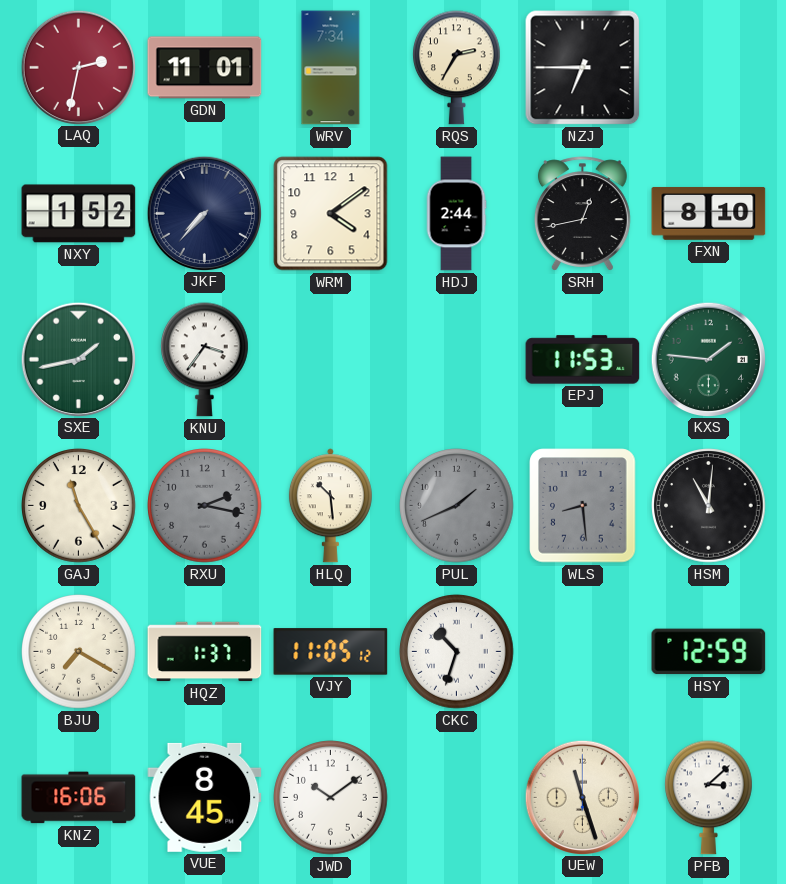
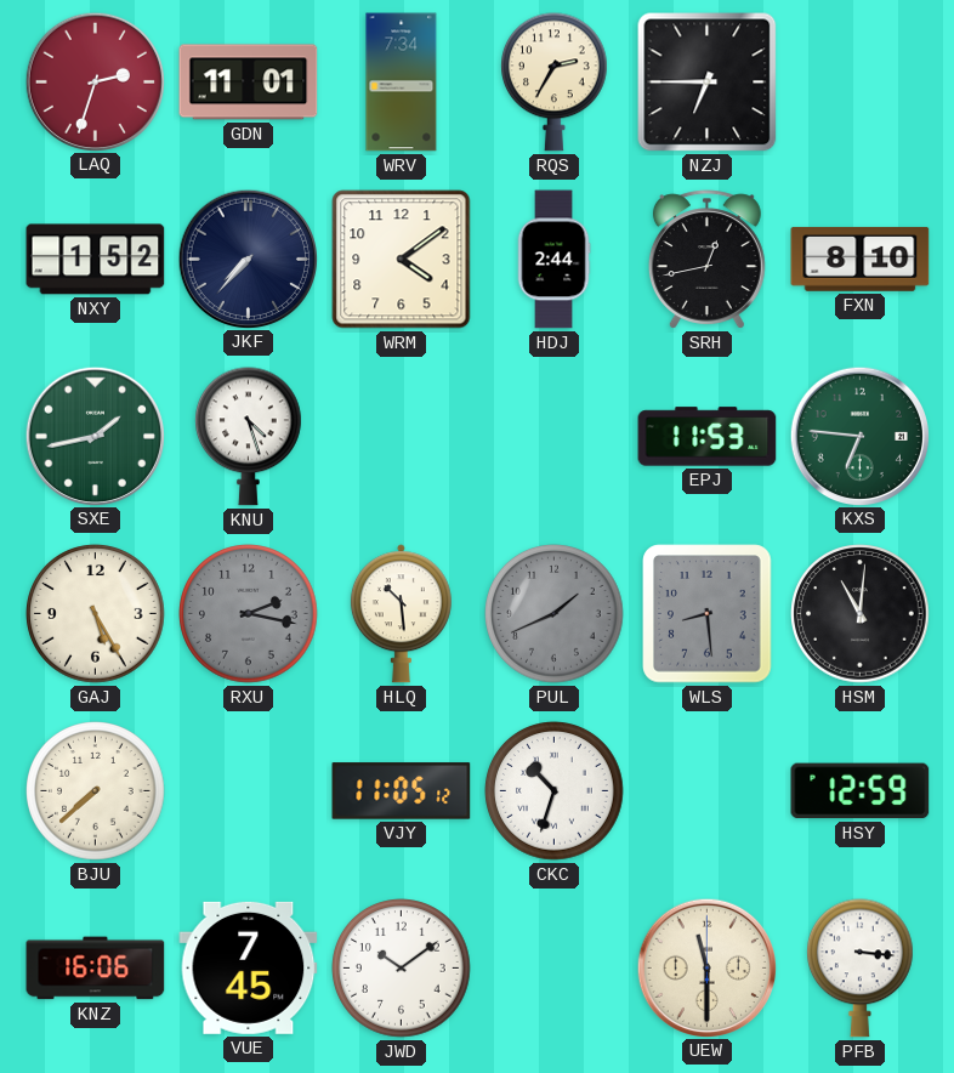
LAQ: 2:32 -> 2:33
KNU: 3:36 -> 4:27
KXS: 1:46 -> 6:46
GAJ: 11:25 -> 5:25
BJU: 7:20 -> 7:38
HQZ: 1:37 -> none
VUE: 8:45 -> 7:45
UEW: 11:27 -> 11:30
PFB: 3:08 -> 3:16
